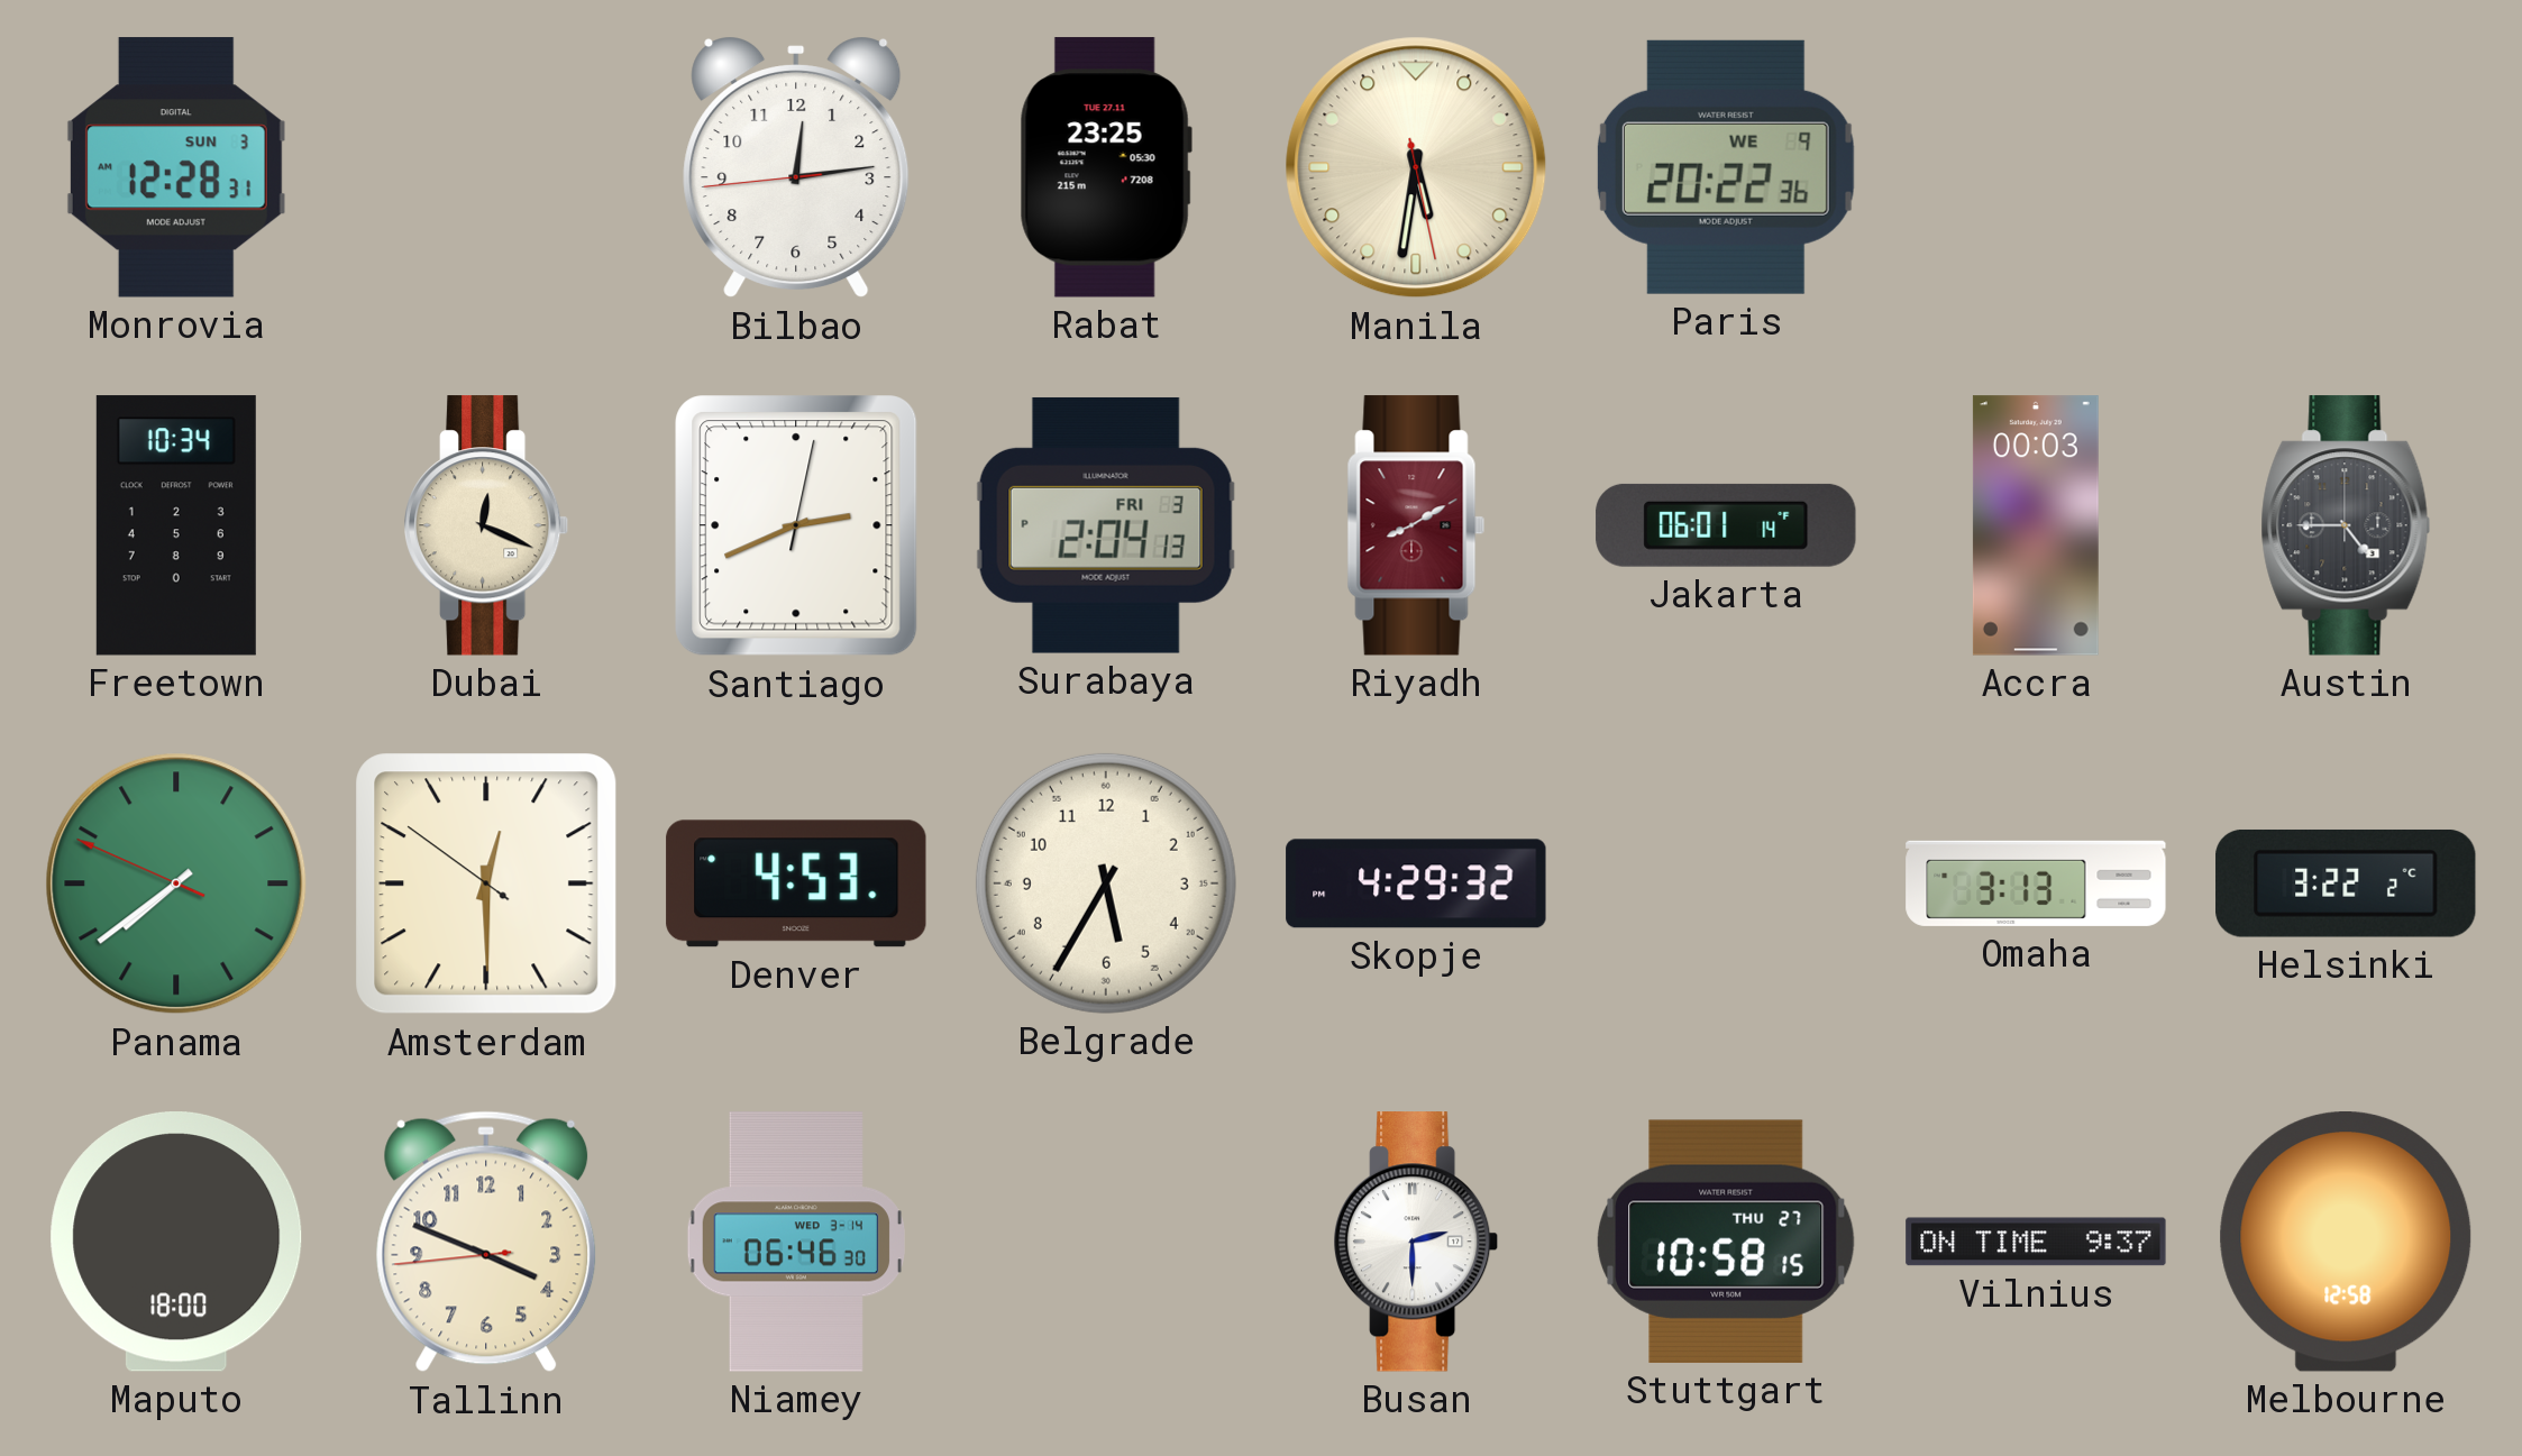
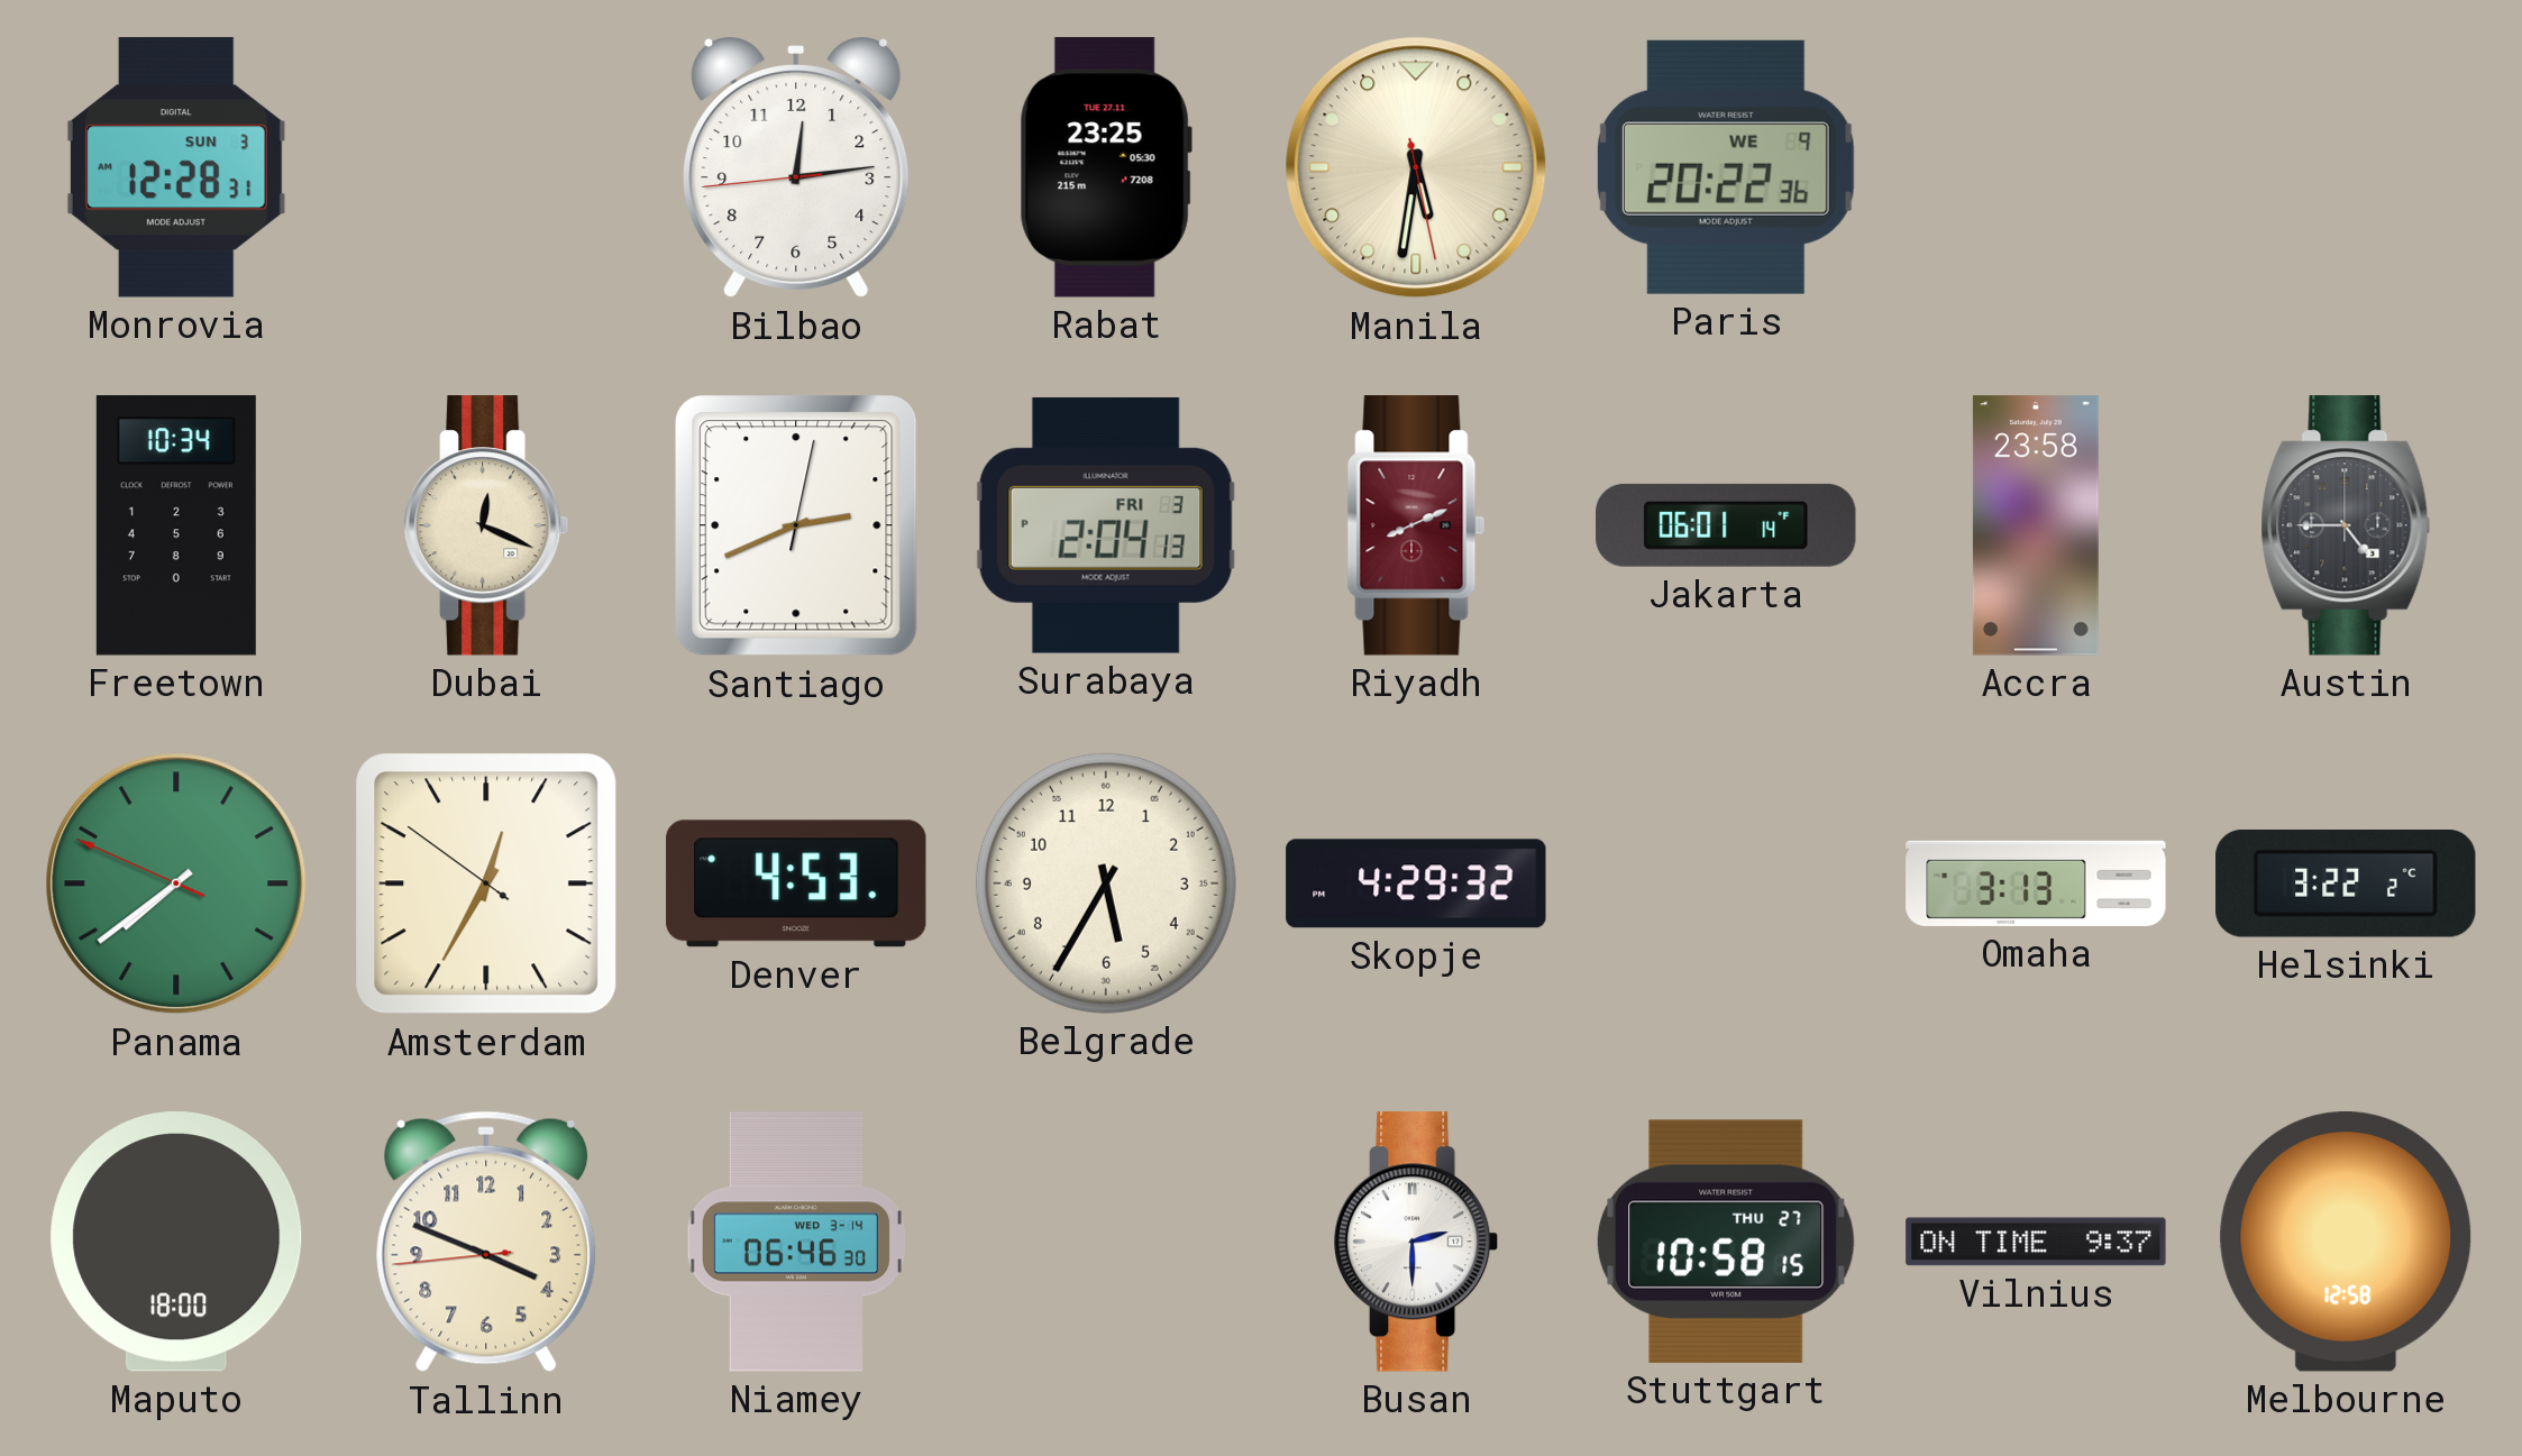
Riyadh: 8:10 -> 8:11
Accra: 00:03 -> 23:58
Amsterdam: 12:29 -> 12:34
